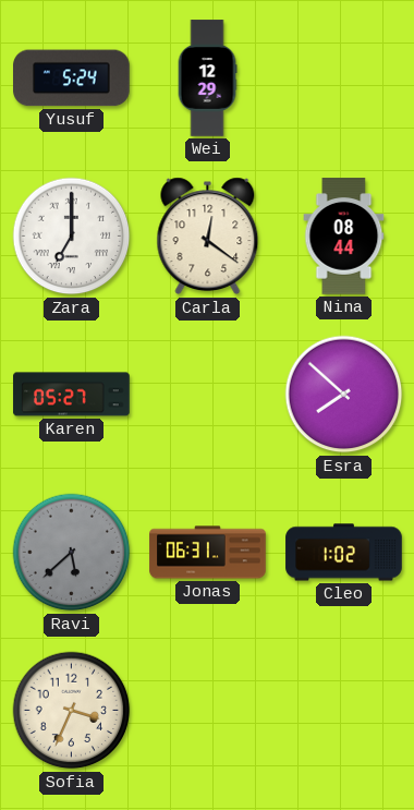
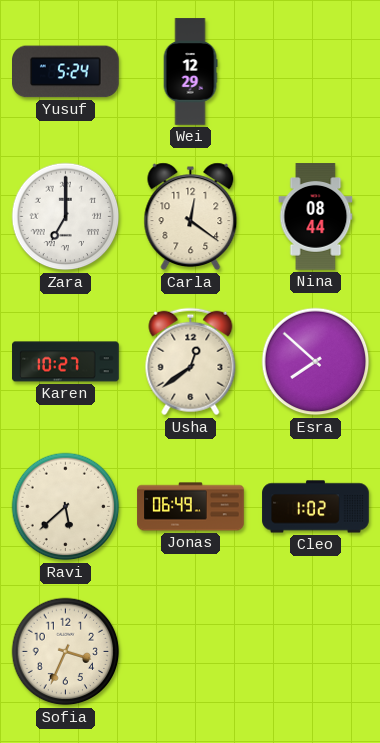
Karen: 05:27 -> 10:27
Usha: none -> 12:39
Ravi dial: grey -> cream
Jonas: 06:31 -> 06:49
